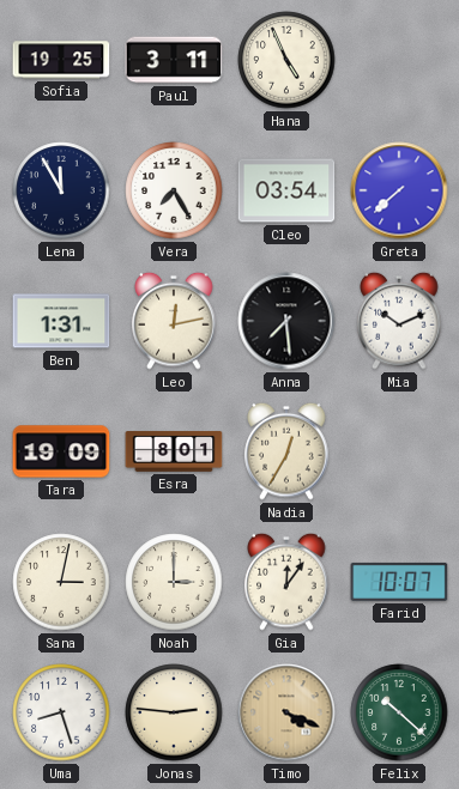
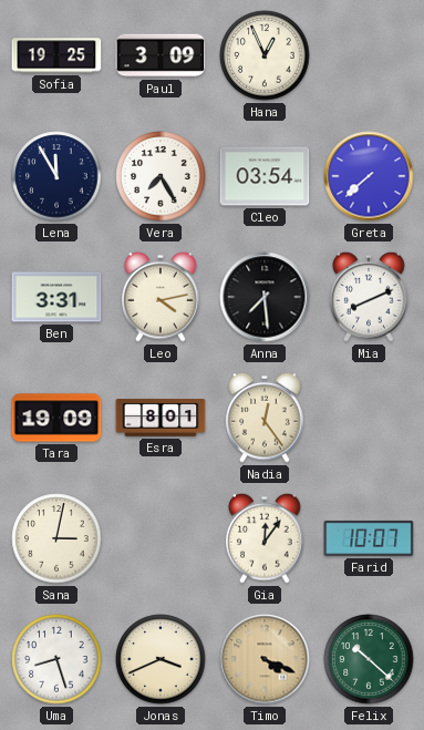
Paul: 3:11 -> 3:09
Hana: 4:56 -> 12:56
Ben: 1:31 -> 3:31
Leo: 12:13 -> 4:13
Mia: 10:11 -> 8:11
Nadia: 12:35 -> 12:24
Noah: 3:00 -> none
Jonas: 2:46 -> 3:41
